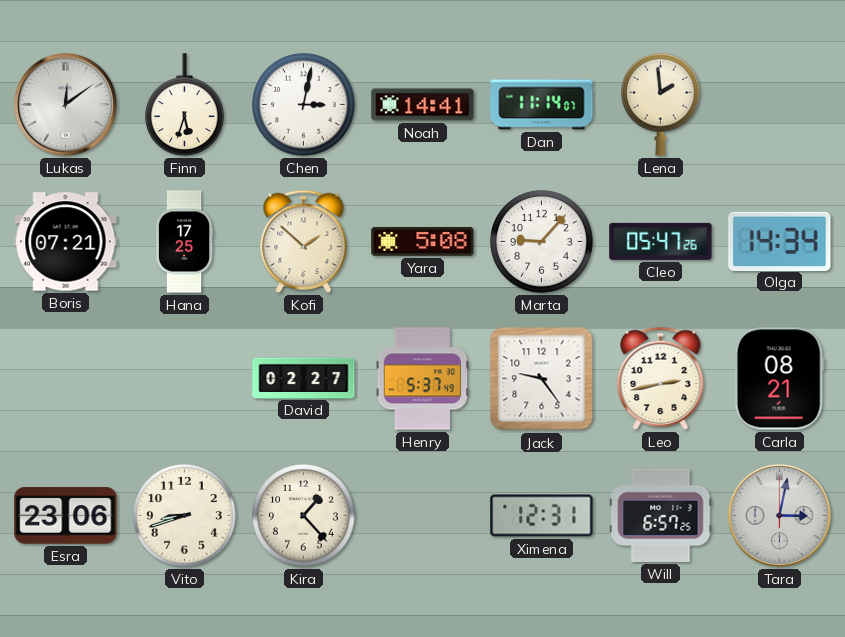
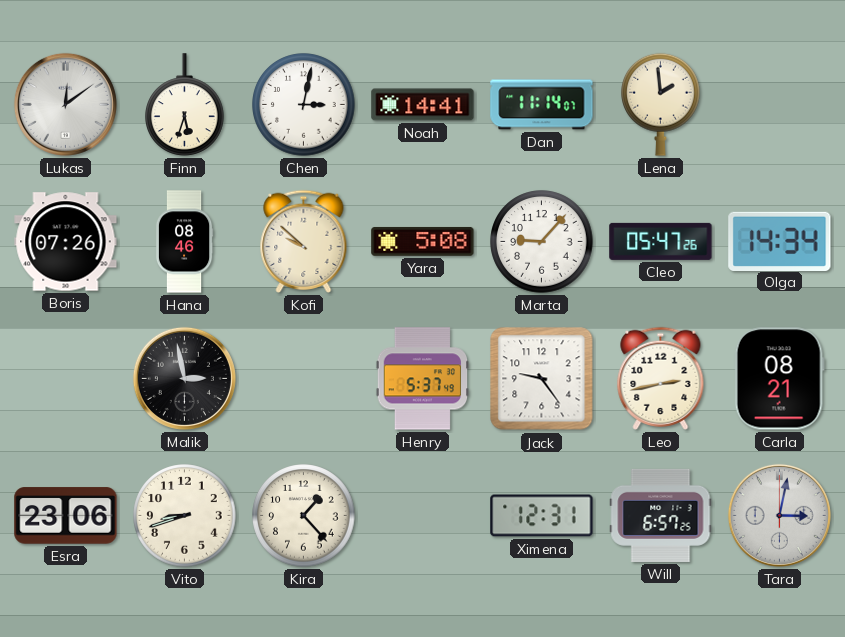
Boris: 07:21 -> 07:26
Hana: 17:25 -> 08:46
Kofi: 1:52 -> 9:52
Malik: none -> 2:58
David: 02:27 -> none
